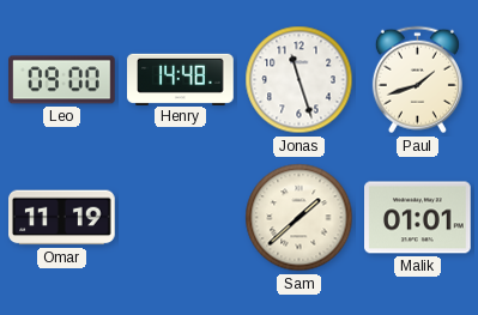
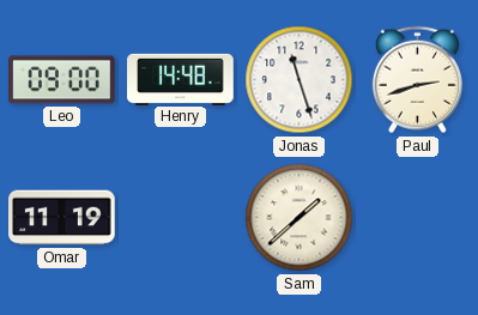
Paul: 1:42 -> 2:42
Malik: 01:01 -> none
